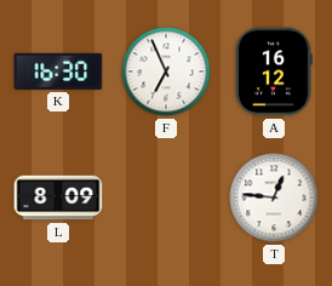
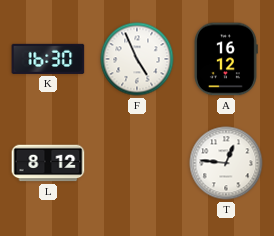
F: 6:56 -> 4:56
L: 8:09 -> 8:12
